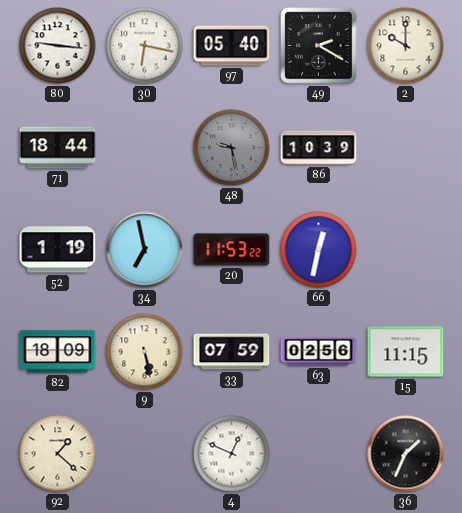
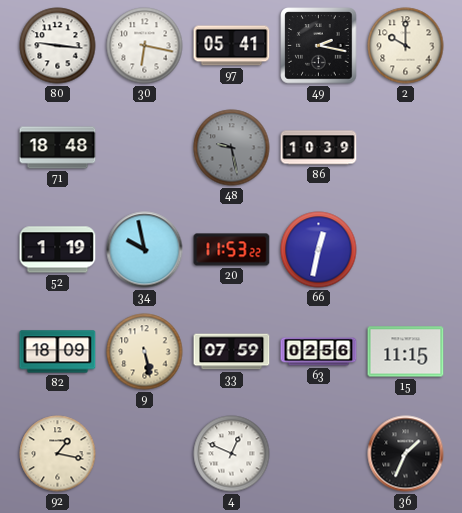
97: 05:40 -> 05:41
49: 2:20 -> 2:17
71: 18:44 -> 18:48
34: 6:58 -> 9:58
92: 1:22 -> 1:17
